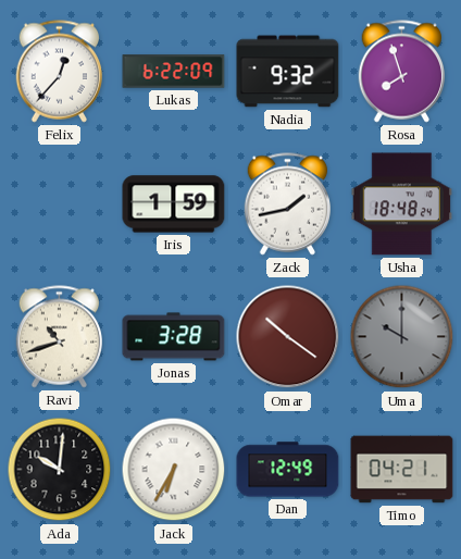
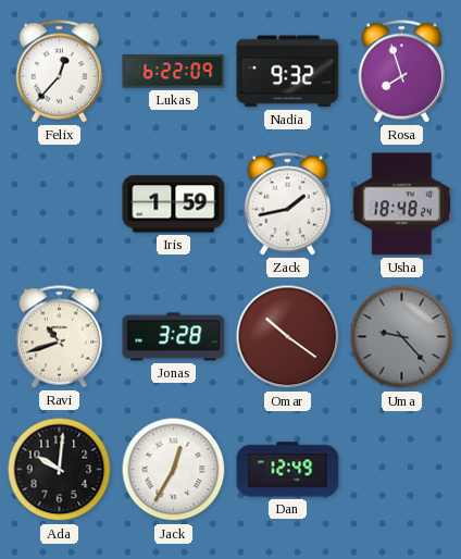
Uma: 10:00 -> 9:23
Jack: 6:35 -> 12:35
Timo: 04:21 -> none
